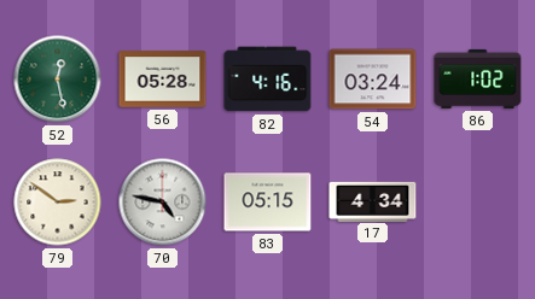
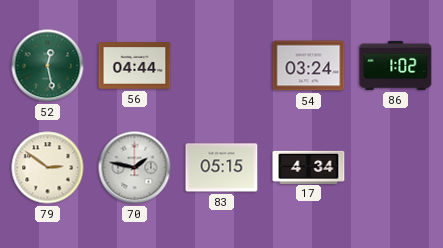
56: 05:28 -> 04:44
82: 4:16 -> none
70: 4:47 -> 1:47
